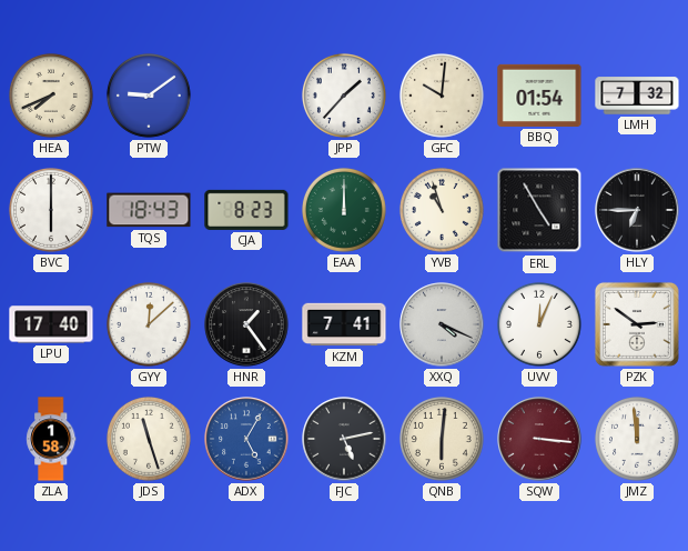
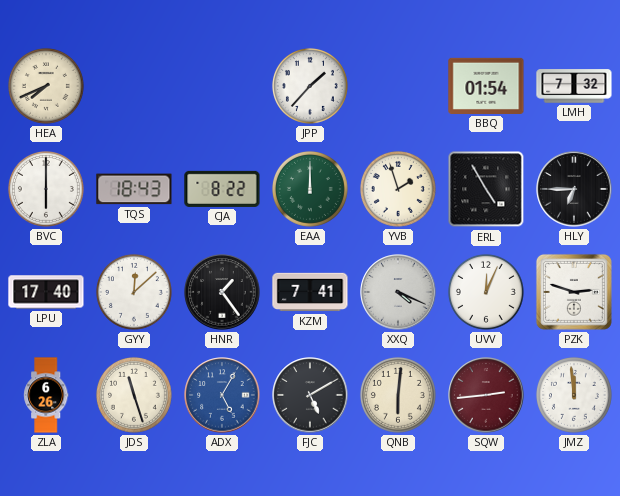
PTW: 9:09 -> none
GFC: 10:01 -> none
CJA: 8:23 -> 8:22
YVB: 10:57 -> 1:57
PZK: 2:51 -> 2:48
ZLA: 1:58 -> 6:26
FJC: 5:13 -> 5:10
SQW: 3:16 -> 2:44
